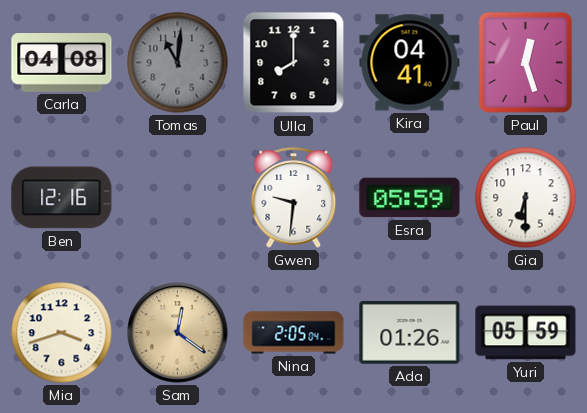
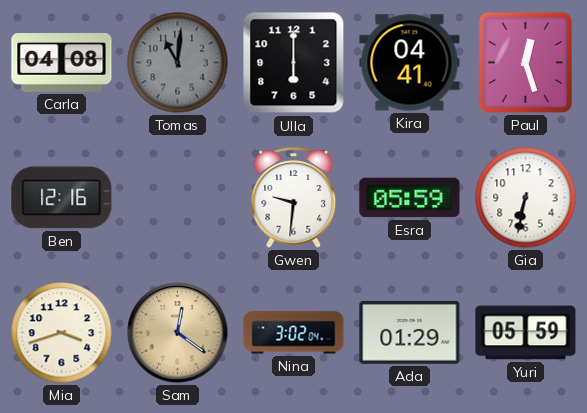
Ulla: 8:00 -> 6:00
Gia: 6:30 -> 6:32
Nina: 2:05 -> 3:02
Ada: 01:26 -> 01:29
